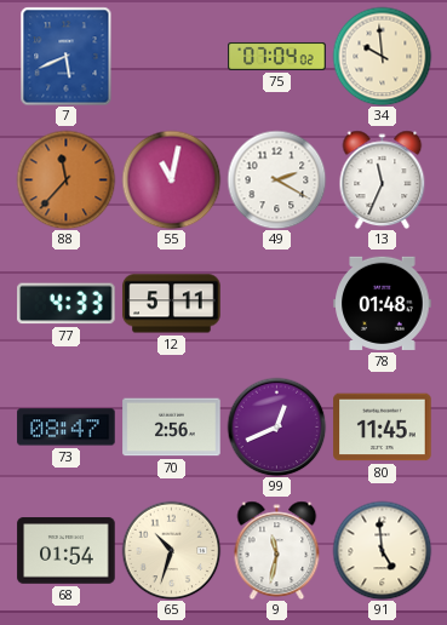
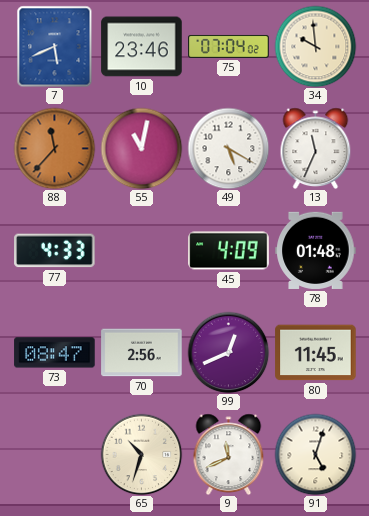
10: none -> 23:46
49: 2:20 -> 5:20
12: 5:11 -> none
45: none -> 4:09
68: 01:54 -> none
9: 11:32 -> 11:41
91: 4:59 -> 5:03
